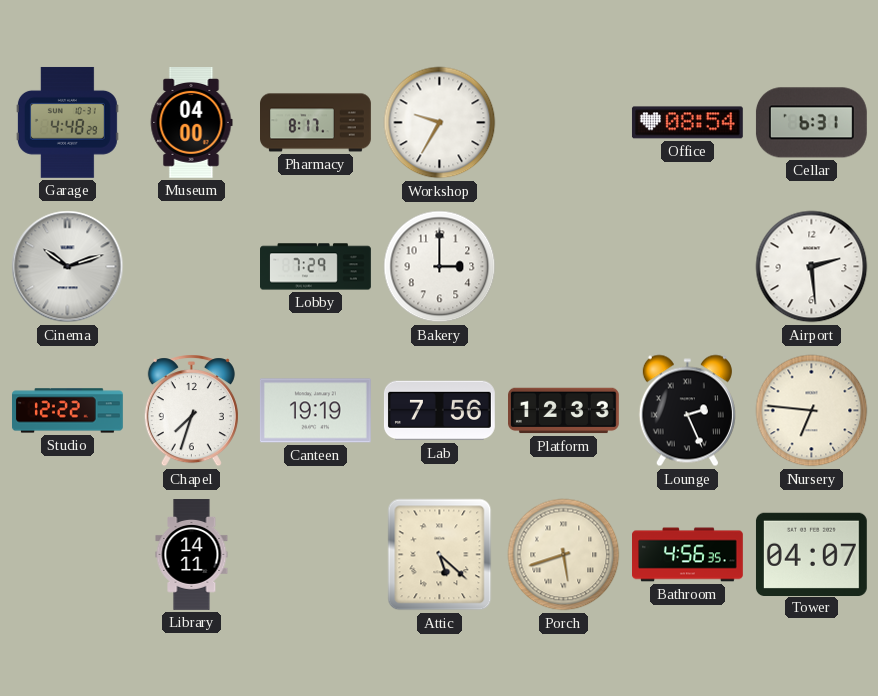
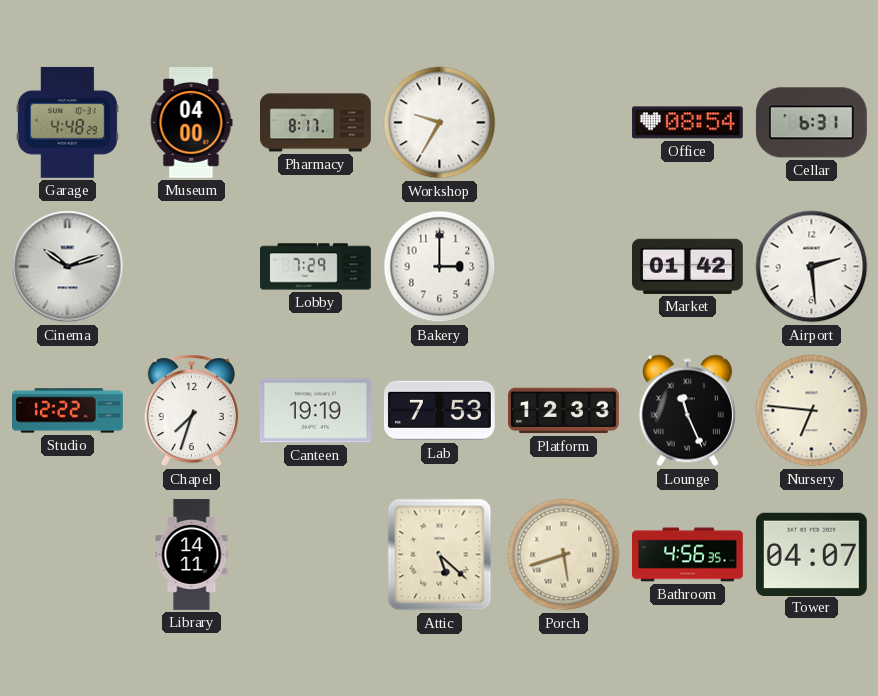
Market: none -> 01:42
Lab: 7:56 -> 7:53
Lounge: 2:26 -> 11:26
